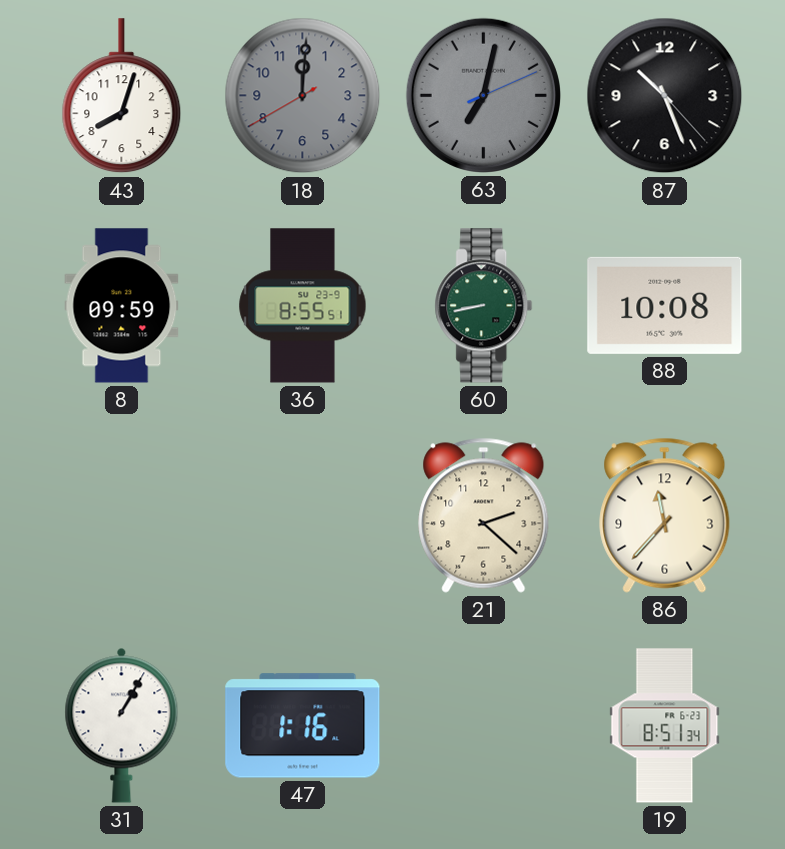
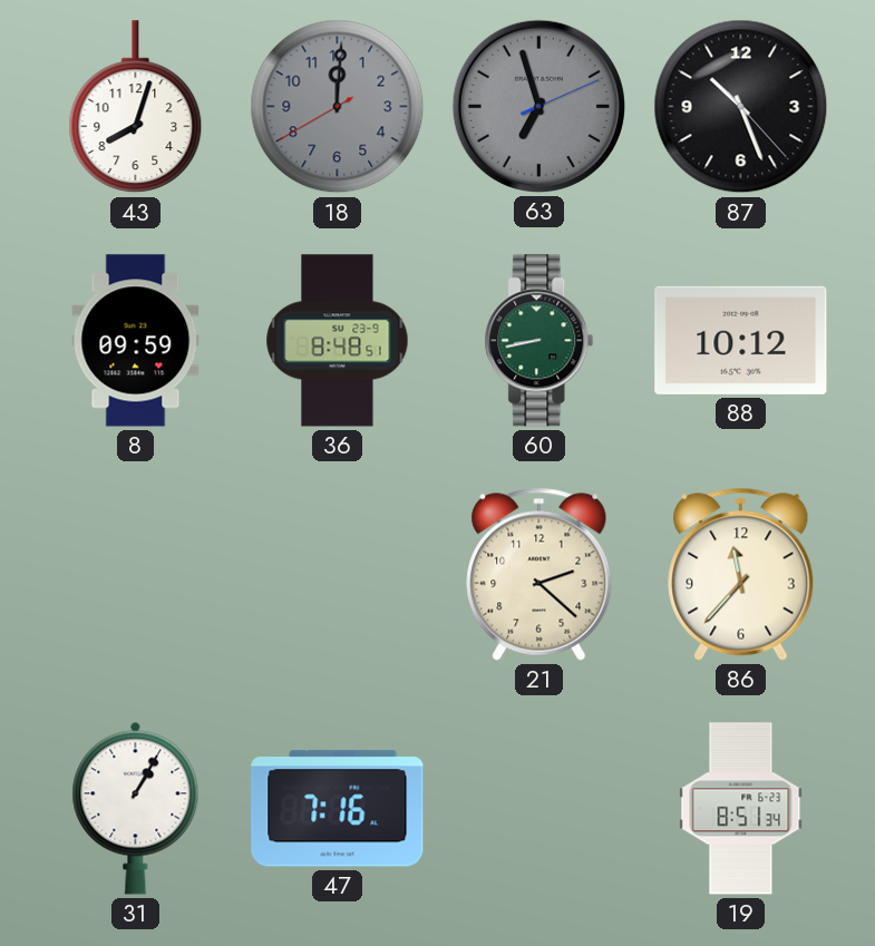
63: 7:02 -> 6:57
36: 8:55 -> 8:48
88: 10:08 -> 10:12
47: 1:16 -> 7:16
